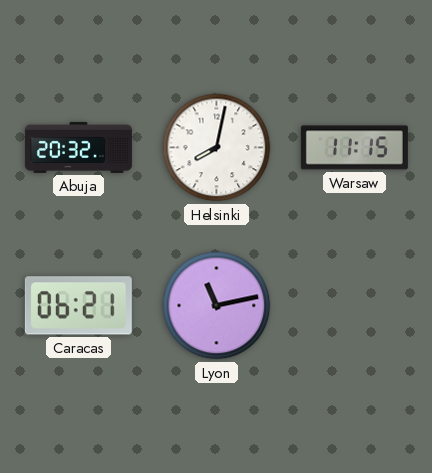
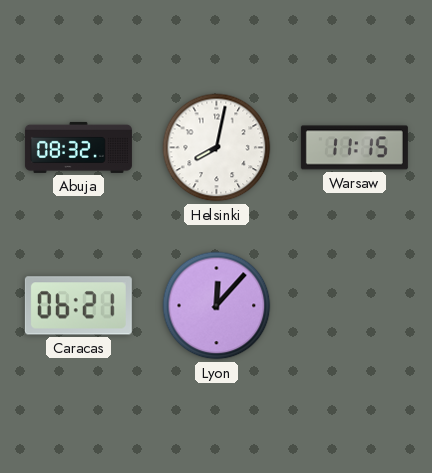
Abuja: 20:32 -> 08:32
Lyon: 11:13 -> 12:07
